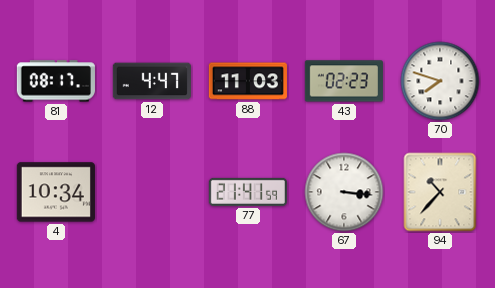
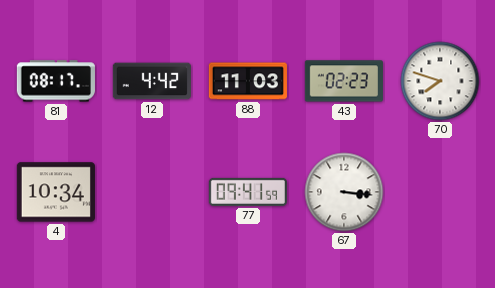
12: 4:47 -> 4:42
77: 21:41 -> 09:41
94: 10:37 -> none
